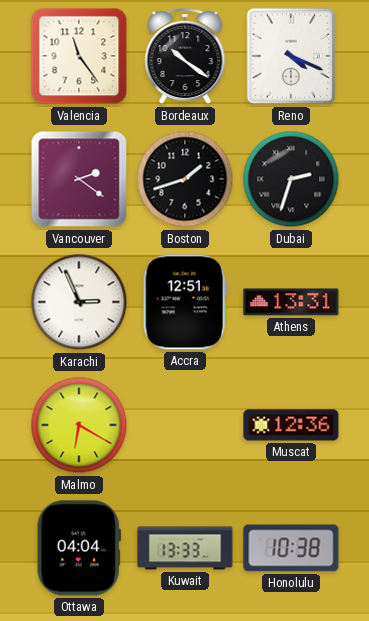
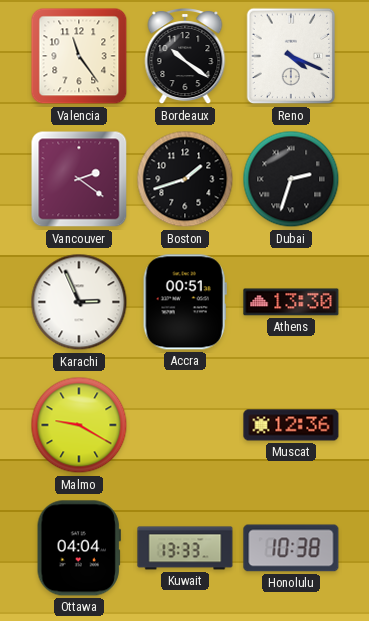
Accra: 12:51 -> 00:51
Athens: 13:31 -> 13:30
Malmo: 6:20 -> 9:20
